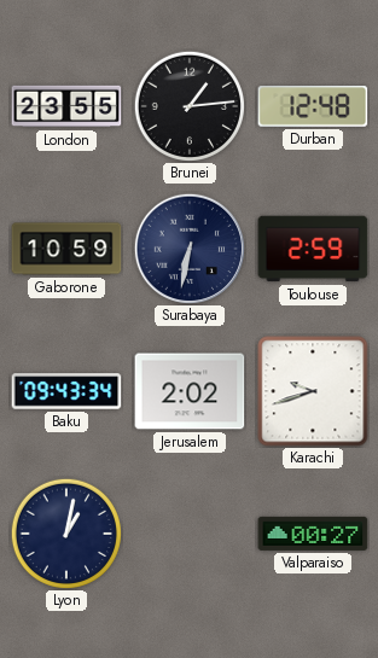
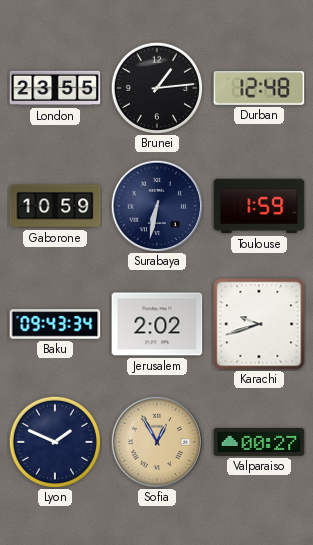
Toulouse: 2:59 -> 1:59
Lyon: 1:02 -> 1:49
Sofia: none -> 12:55
